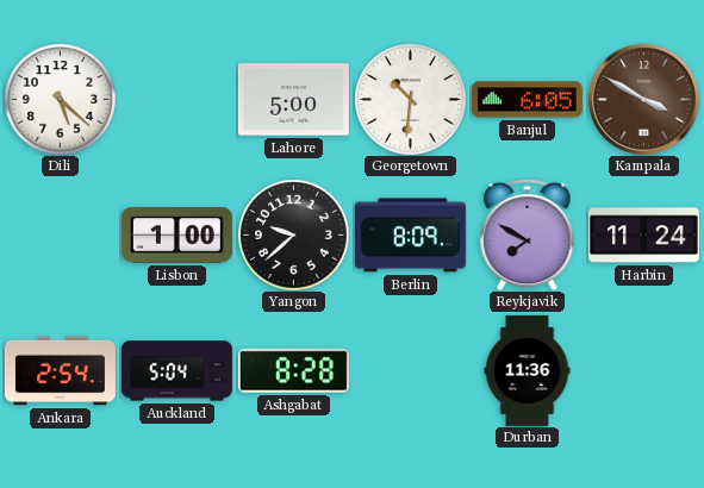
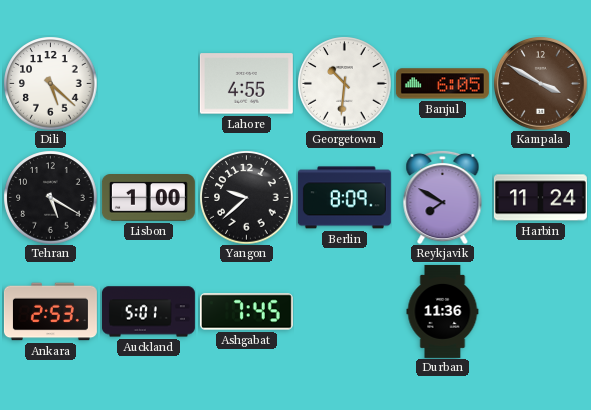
Lahore: 5:00 -> 4:55
Tehran: none -> 5:20
Ankara: 2:54 -> 2:53
Auckland: 5:04 -> 5:01
Ashgabat: 8:28 -> 7:45
